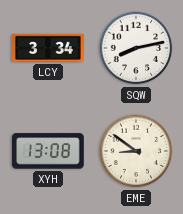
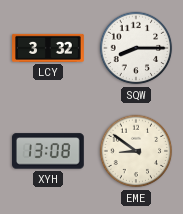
LCY: 3:34 -> 3:32
SQW: 8:13 -> 8:15
